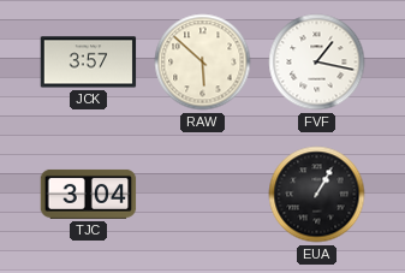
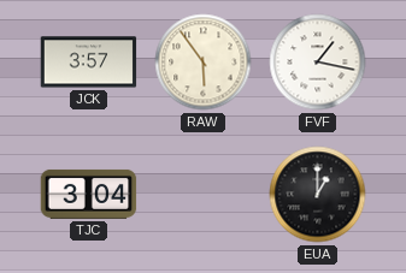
RAW: 5:52 -> 5:54
EUA: 1:05 -> 1:00
